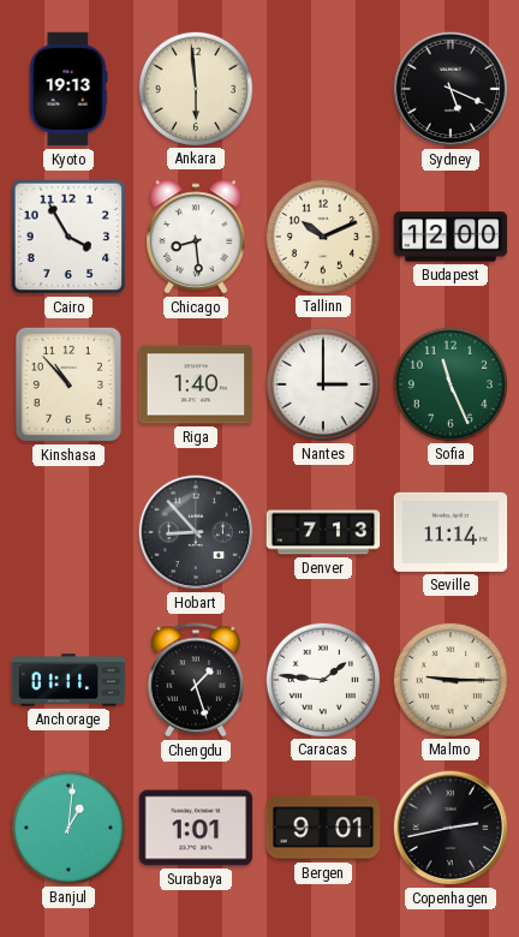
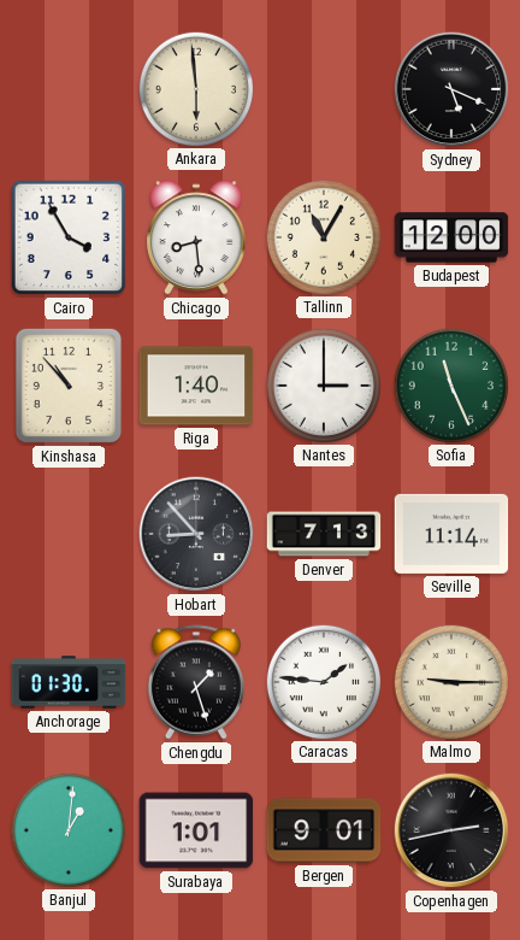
Kyoto: 19:13 -> none
Tallinn: 10:11 -> 11:05
Anchorage: 01:11 -> 01:30
